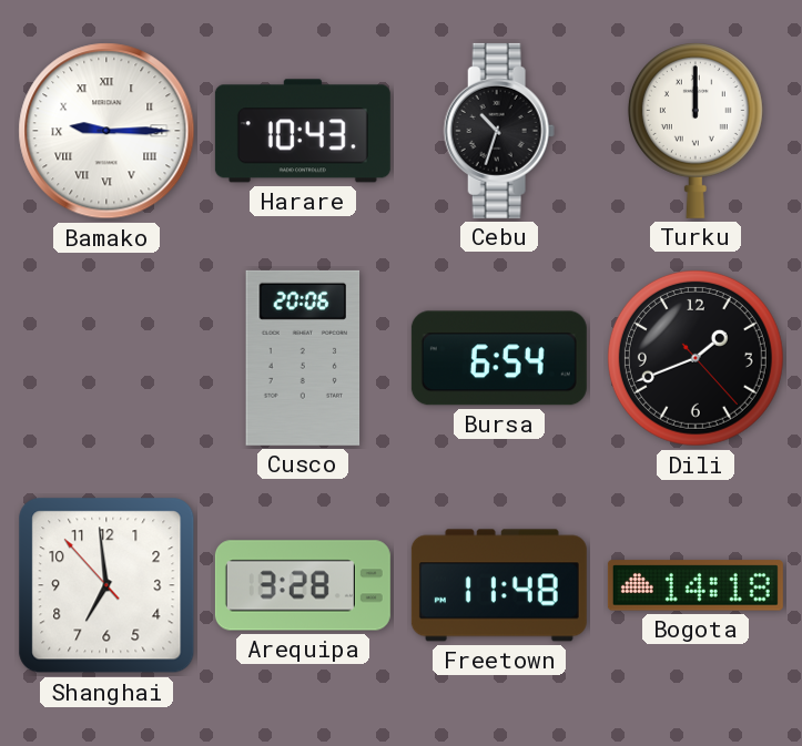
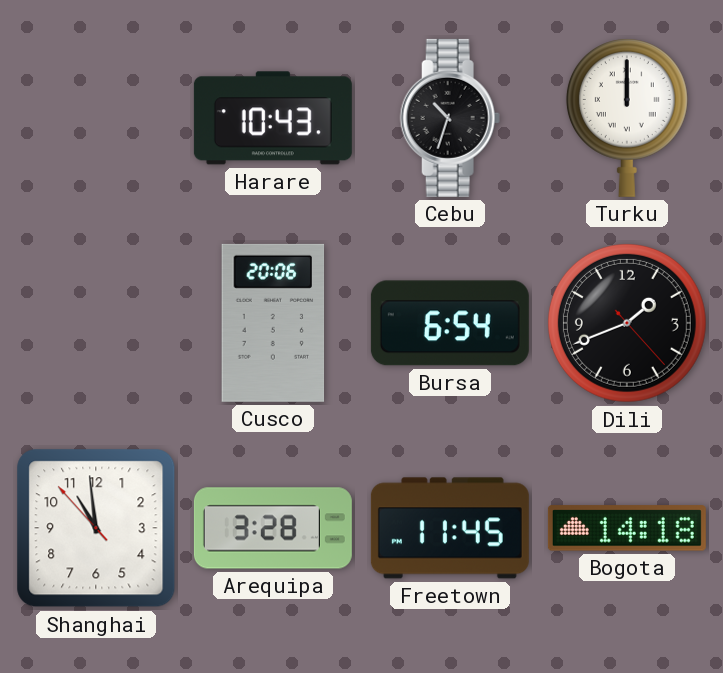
Bamako: 9:15 -> none
Shanghai: 6:58 -> 10:58
Freetown: 11:48 -> 11:45
